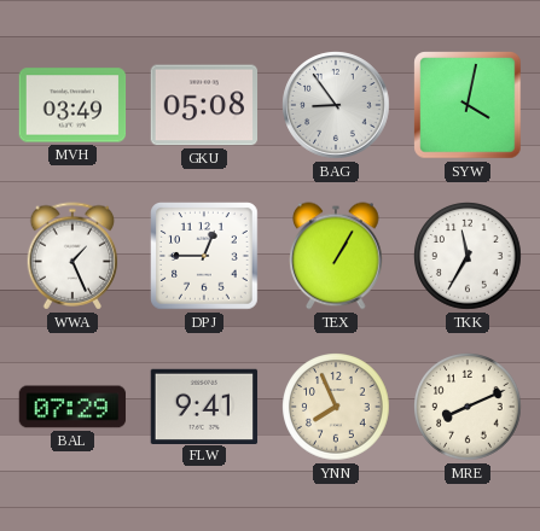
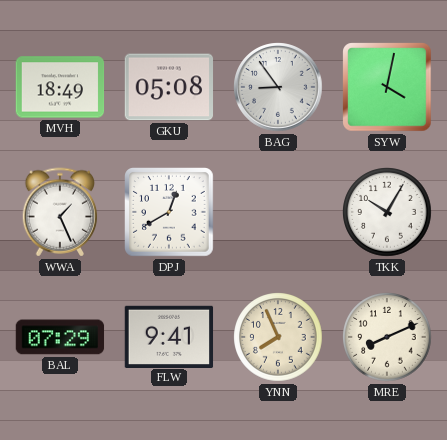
MVH: 03:49 -> 18:49
DPJ: 12:45 -> 12:40
TEX: 1:05 -> none
TKK: 11:35 -> 10:05
